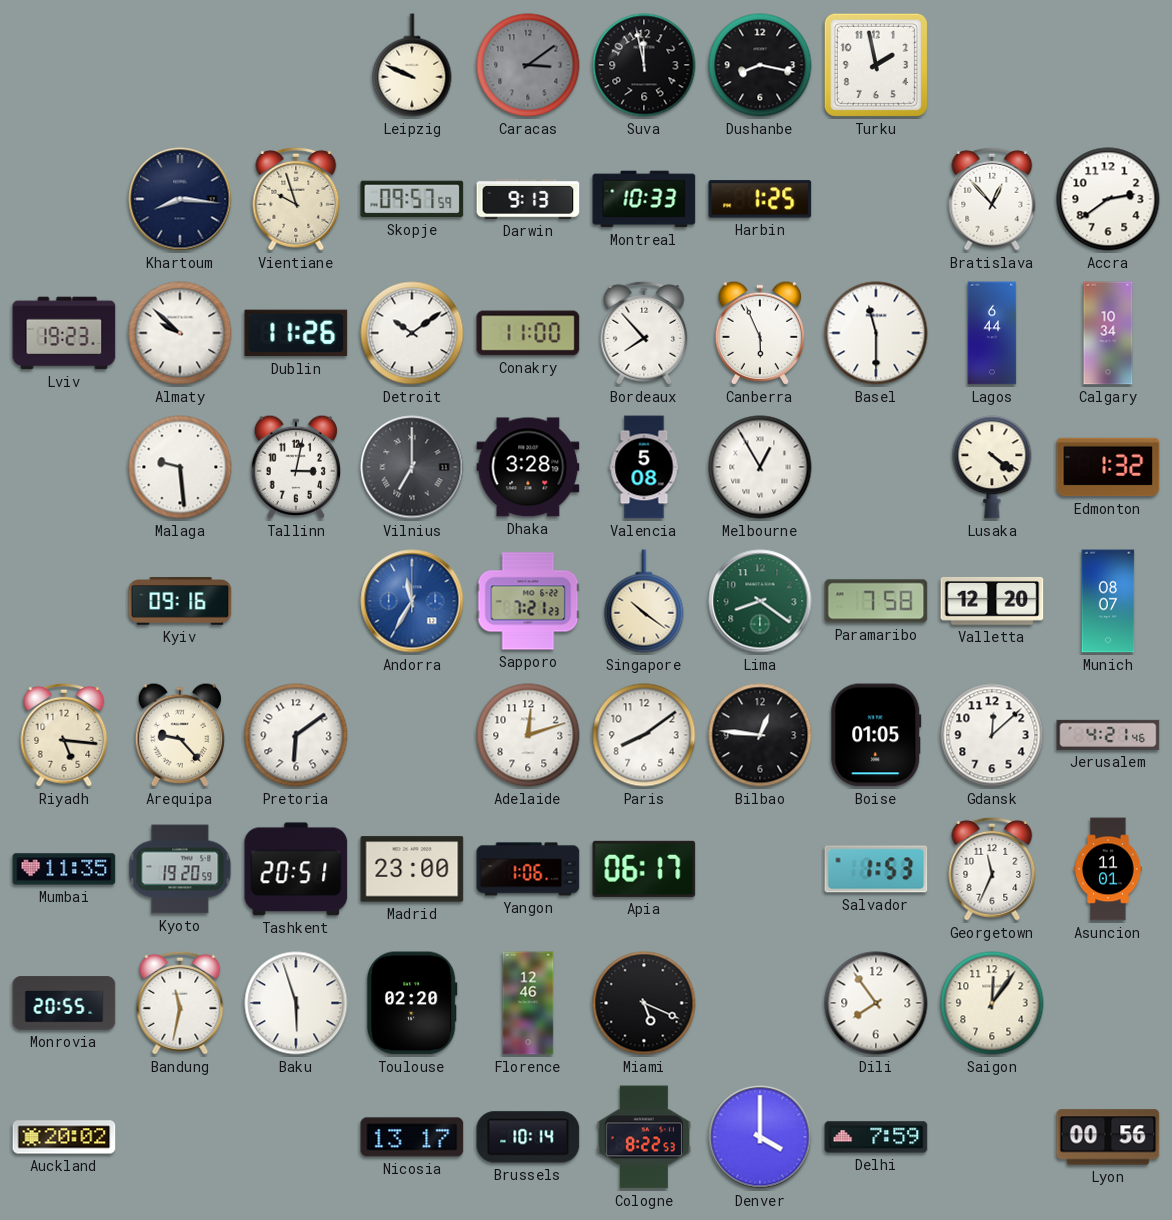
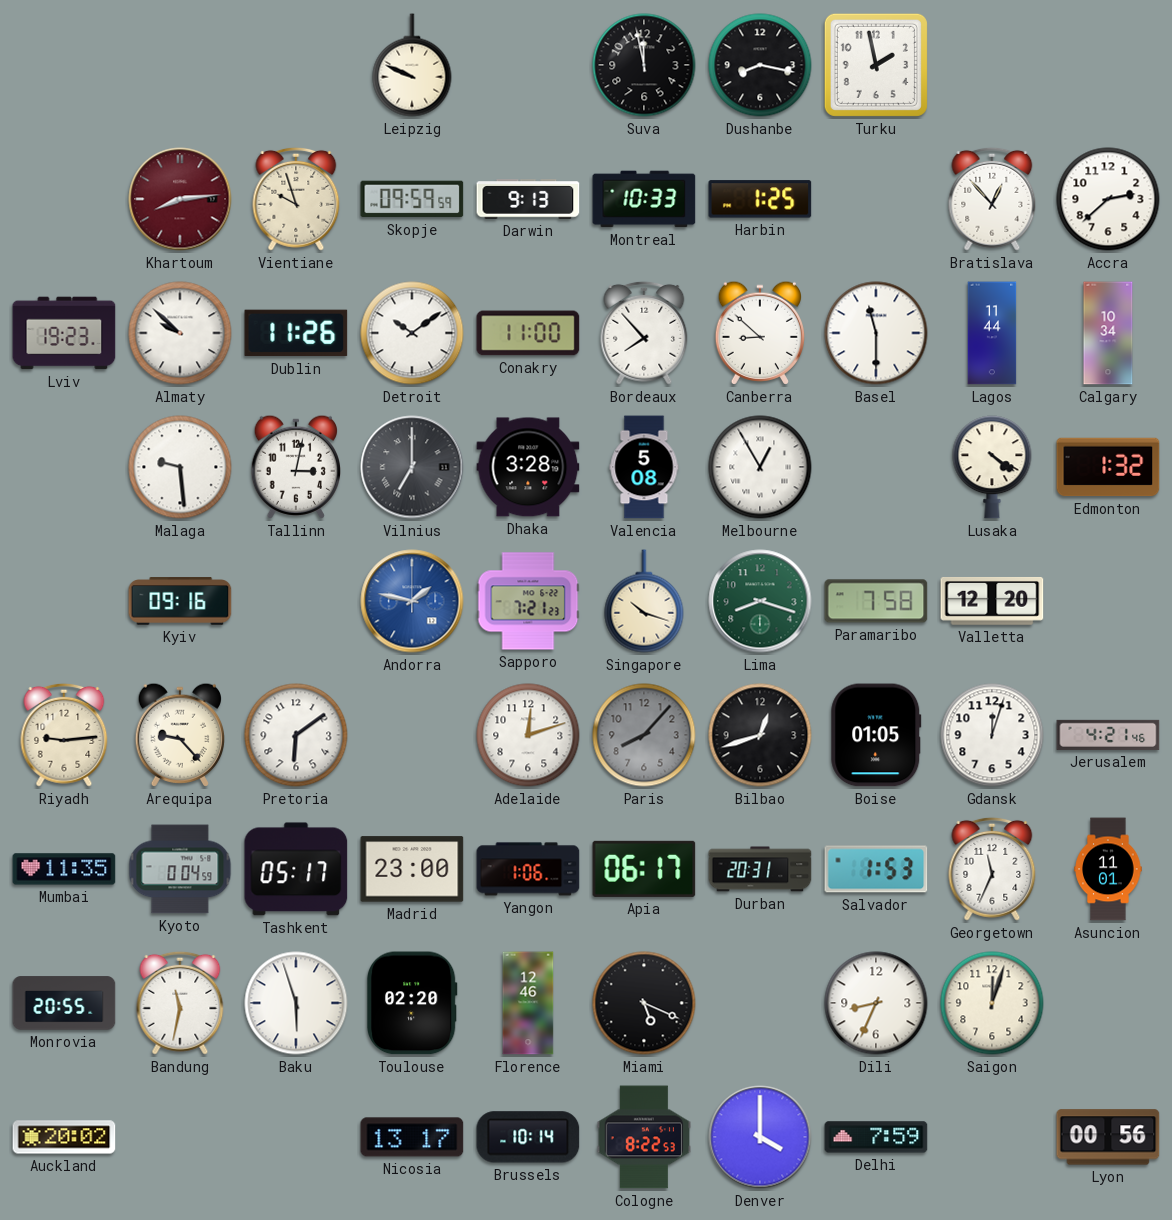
Caracas: 3:09 -> none
Khartoum: 8:16 -> 8:14
Khartoum dial: navy -> burgundy
Skopje: 09:57 -> 09:59
Accra: 2:39 -> 2:38
Canberra: 5:56 -> 8:52
Lagos: 6:44 -> 11:44
Andorra: 11:35 -> 1:47
Singapore: 10:21 -> 10:18
Lima: 8:21 -> 8:18
Munich: 08:07 -> none
Riyadh: 5:16 -> 9:14
Paris: 8:09 -> 8:07
Paris dial: white -> grey
Bilbao: 12:46 -> 12:42
Gdansk: 12:08 -> 12:03
Kyoto: 19:20 -> 0:04
Tashkent: 20:51 -> 05:17
Durban: none -> 20:31
Dili: 7:54 -> 8:34
Saigon: 12:06 -> 12:03
